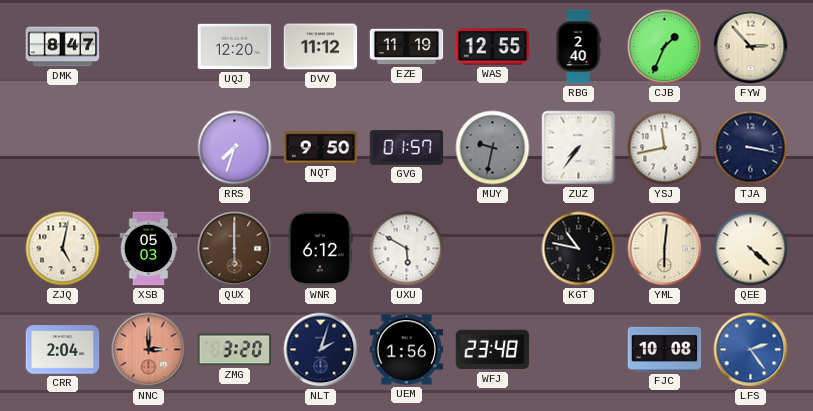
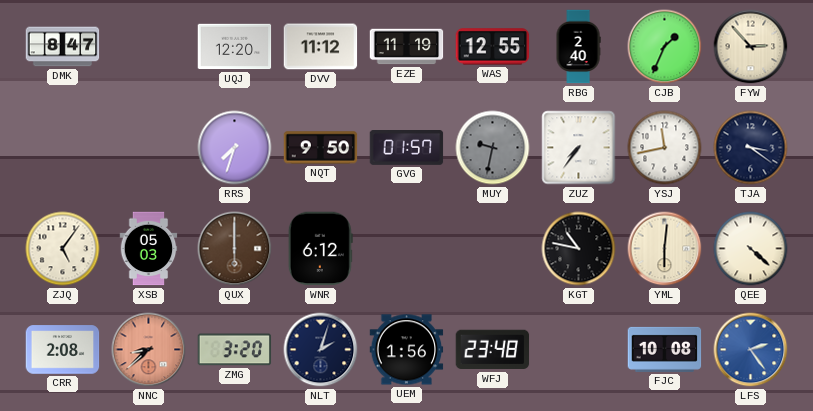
TJA: 3:17 -> 3:21
ZJQ: 5:02 -> 5:06
UXU: 5:50 -> none
CRR: 2:04 -> 2:08
NNC: 3:00 -> 8:38
